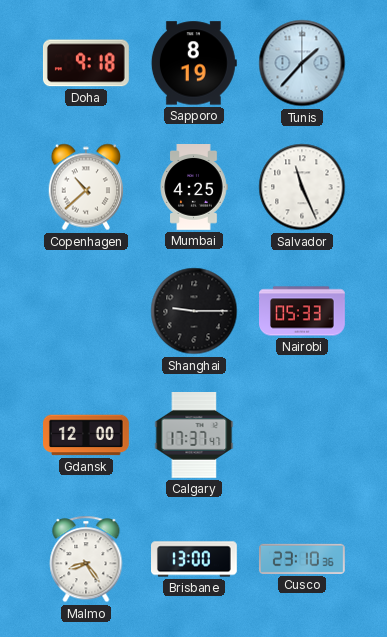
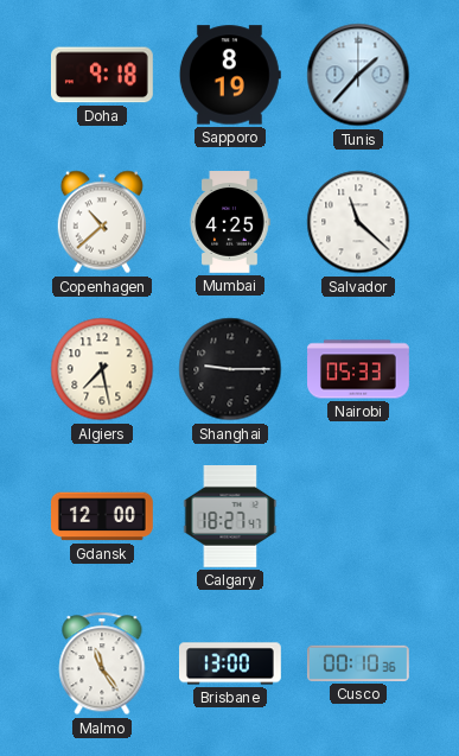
Salvador: 11:26 -> 11:22
Algiers: none -> 7:28
Calgary: 17:37 -> 18:27
Malmo: 8:24 -> 11:24
Cusco: 23:10 -> 00:10
